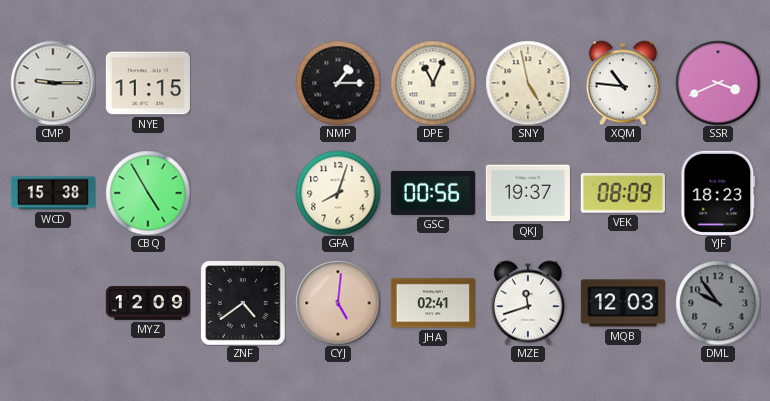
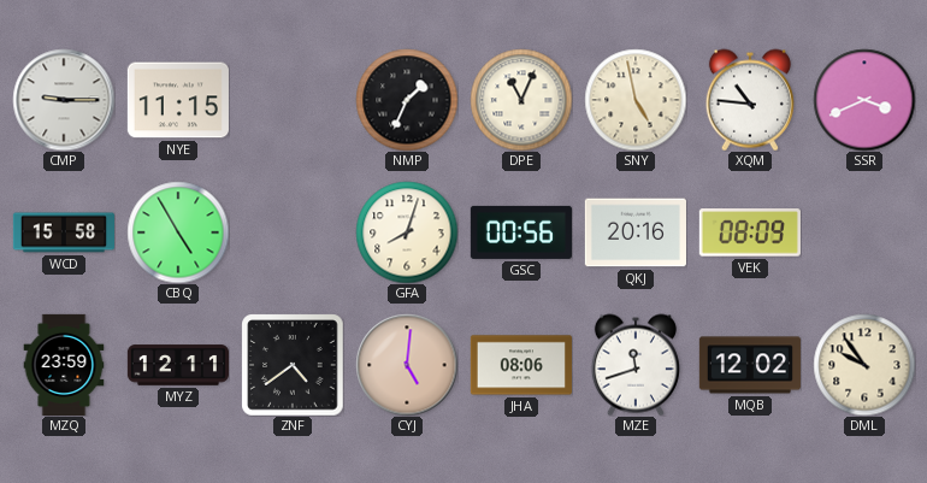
NMP: 1:15 -> 1:34
WCD: 15:38 -> 15:58
QKJ: 19:37 -> 20:16
YJF: 18:23 -> none
MZQ: none -> 23:59
MYZ: 12:09 -> 12:11
JHA: 02:41 -> 08:06
MQB: 12:03 -> 12:02
DML dial: grey -> cream
